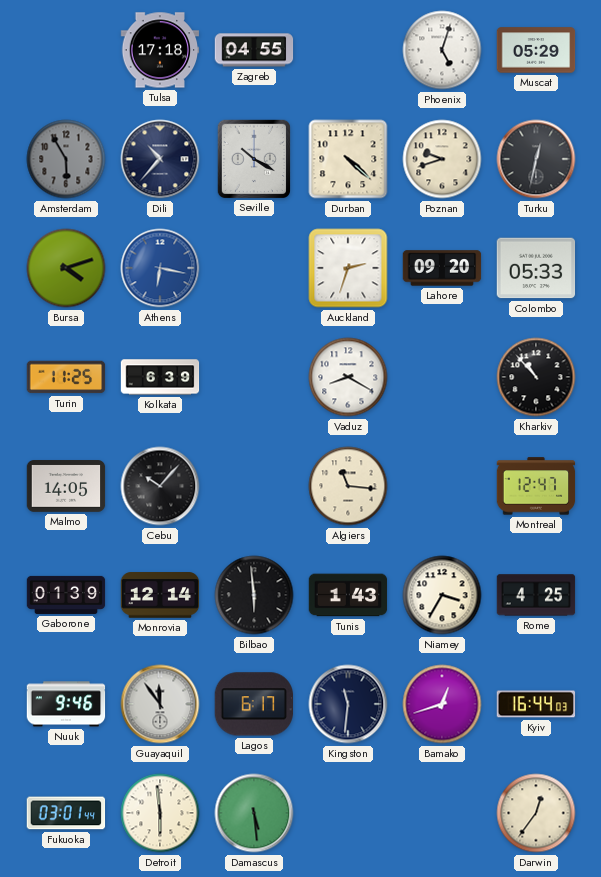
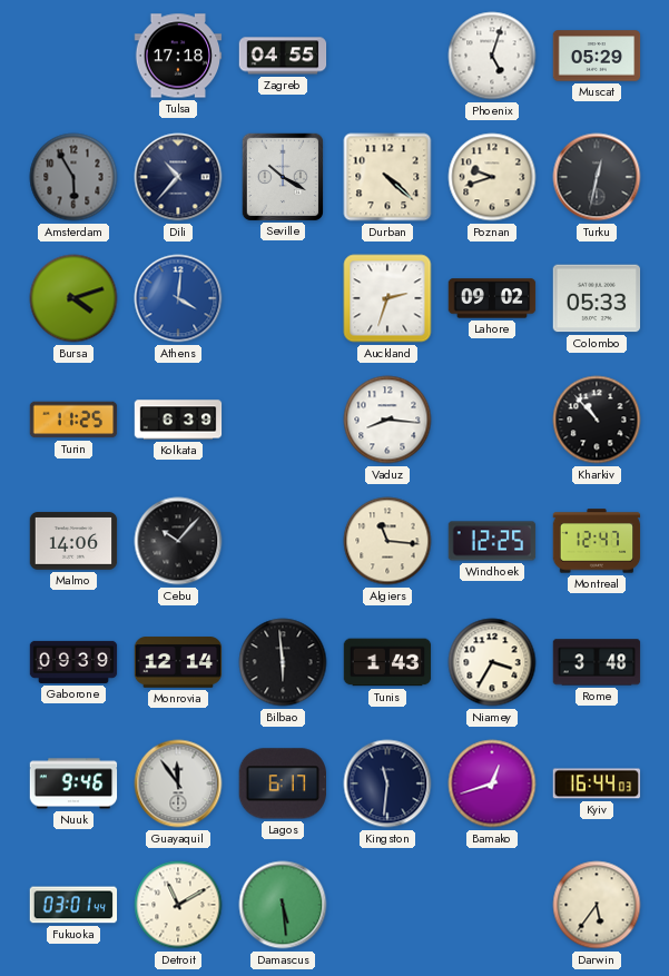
Athens: 6:17 -> 4:01
Lahore: 09:20 -> 09:02
Vaduz: 8:20 -> 8:16
Malmo: 14:05 -> 14:06
Windhoek: none -> 12:25
Gaborone: 01:39 -> 09:39
Rome: 4:25 -> 3:48
Detroit: 5:59 -> 11:10
Darwin: 12:36 -> 5:36
